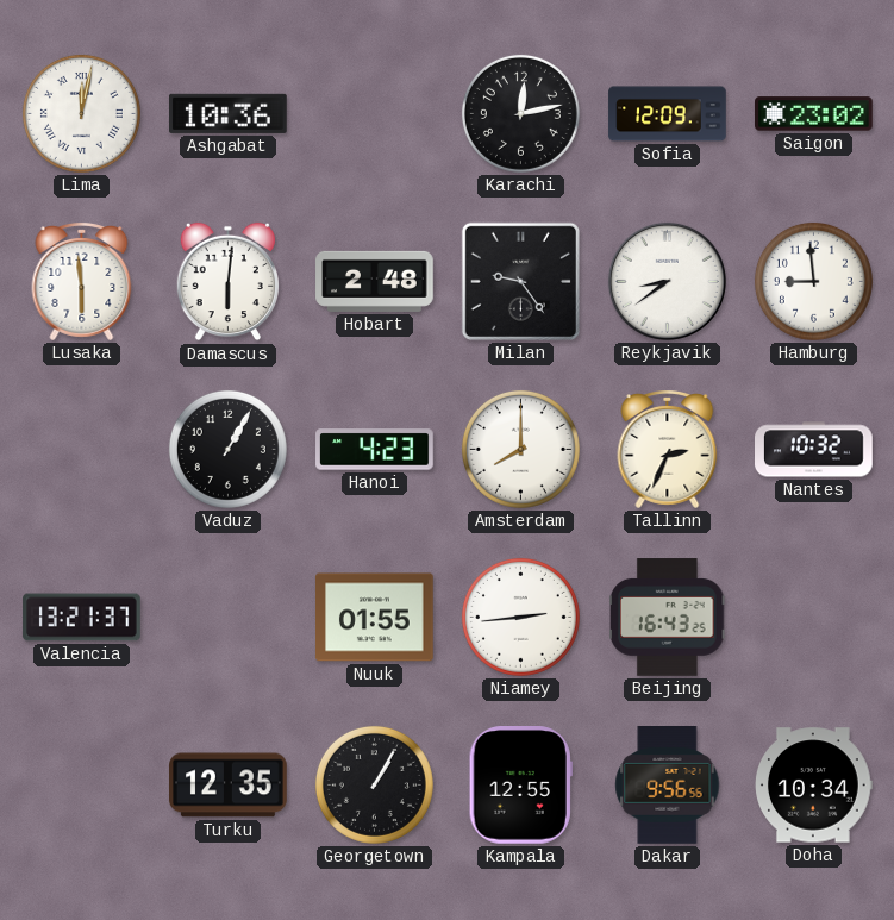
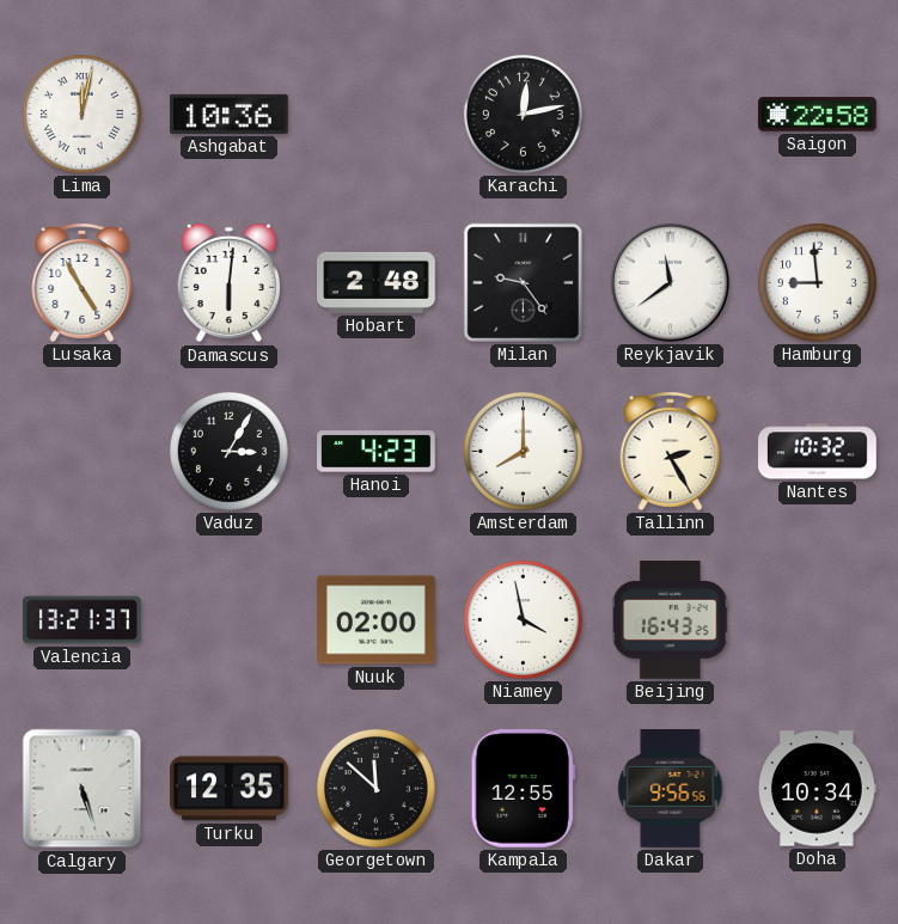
Sofia: 12:09 -> none
Saigon: 23:02 -> 22:58
Lusaka: 5:59 -> 4:55
Reykjavik: 8:39 -> 11:39
Vaduz: 1:05 -> 3:05
Tallinn: 2:34 -> 2:25
Nuuk: 01:55 -> 02:00
Niamey: 2:44 -> 3:58
Calgary: none -> 5:27
Georgetown: 1:05 -> 11:52
